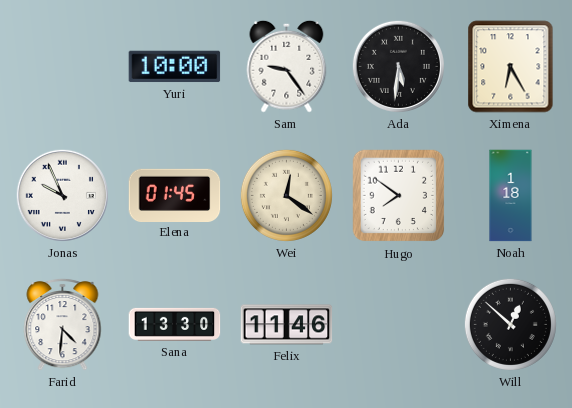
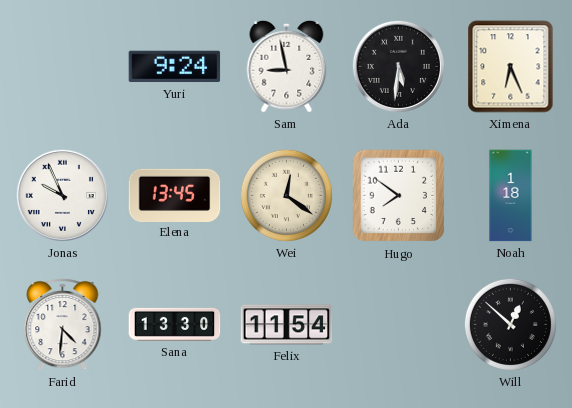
Yuri: 10:00 -> 9:24
Sam: 9:24 -> 8:58
Ximena: 6:25 -> 6:26
Elena: 01:45 -> 13:45
Felix: 11:46 -> 11:54
